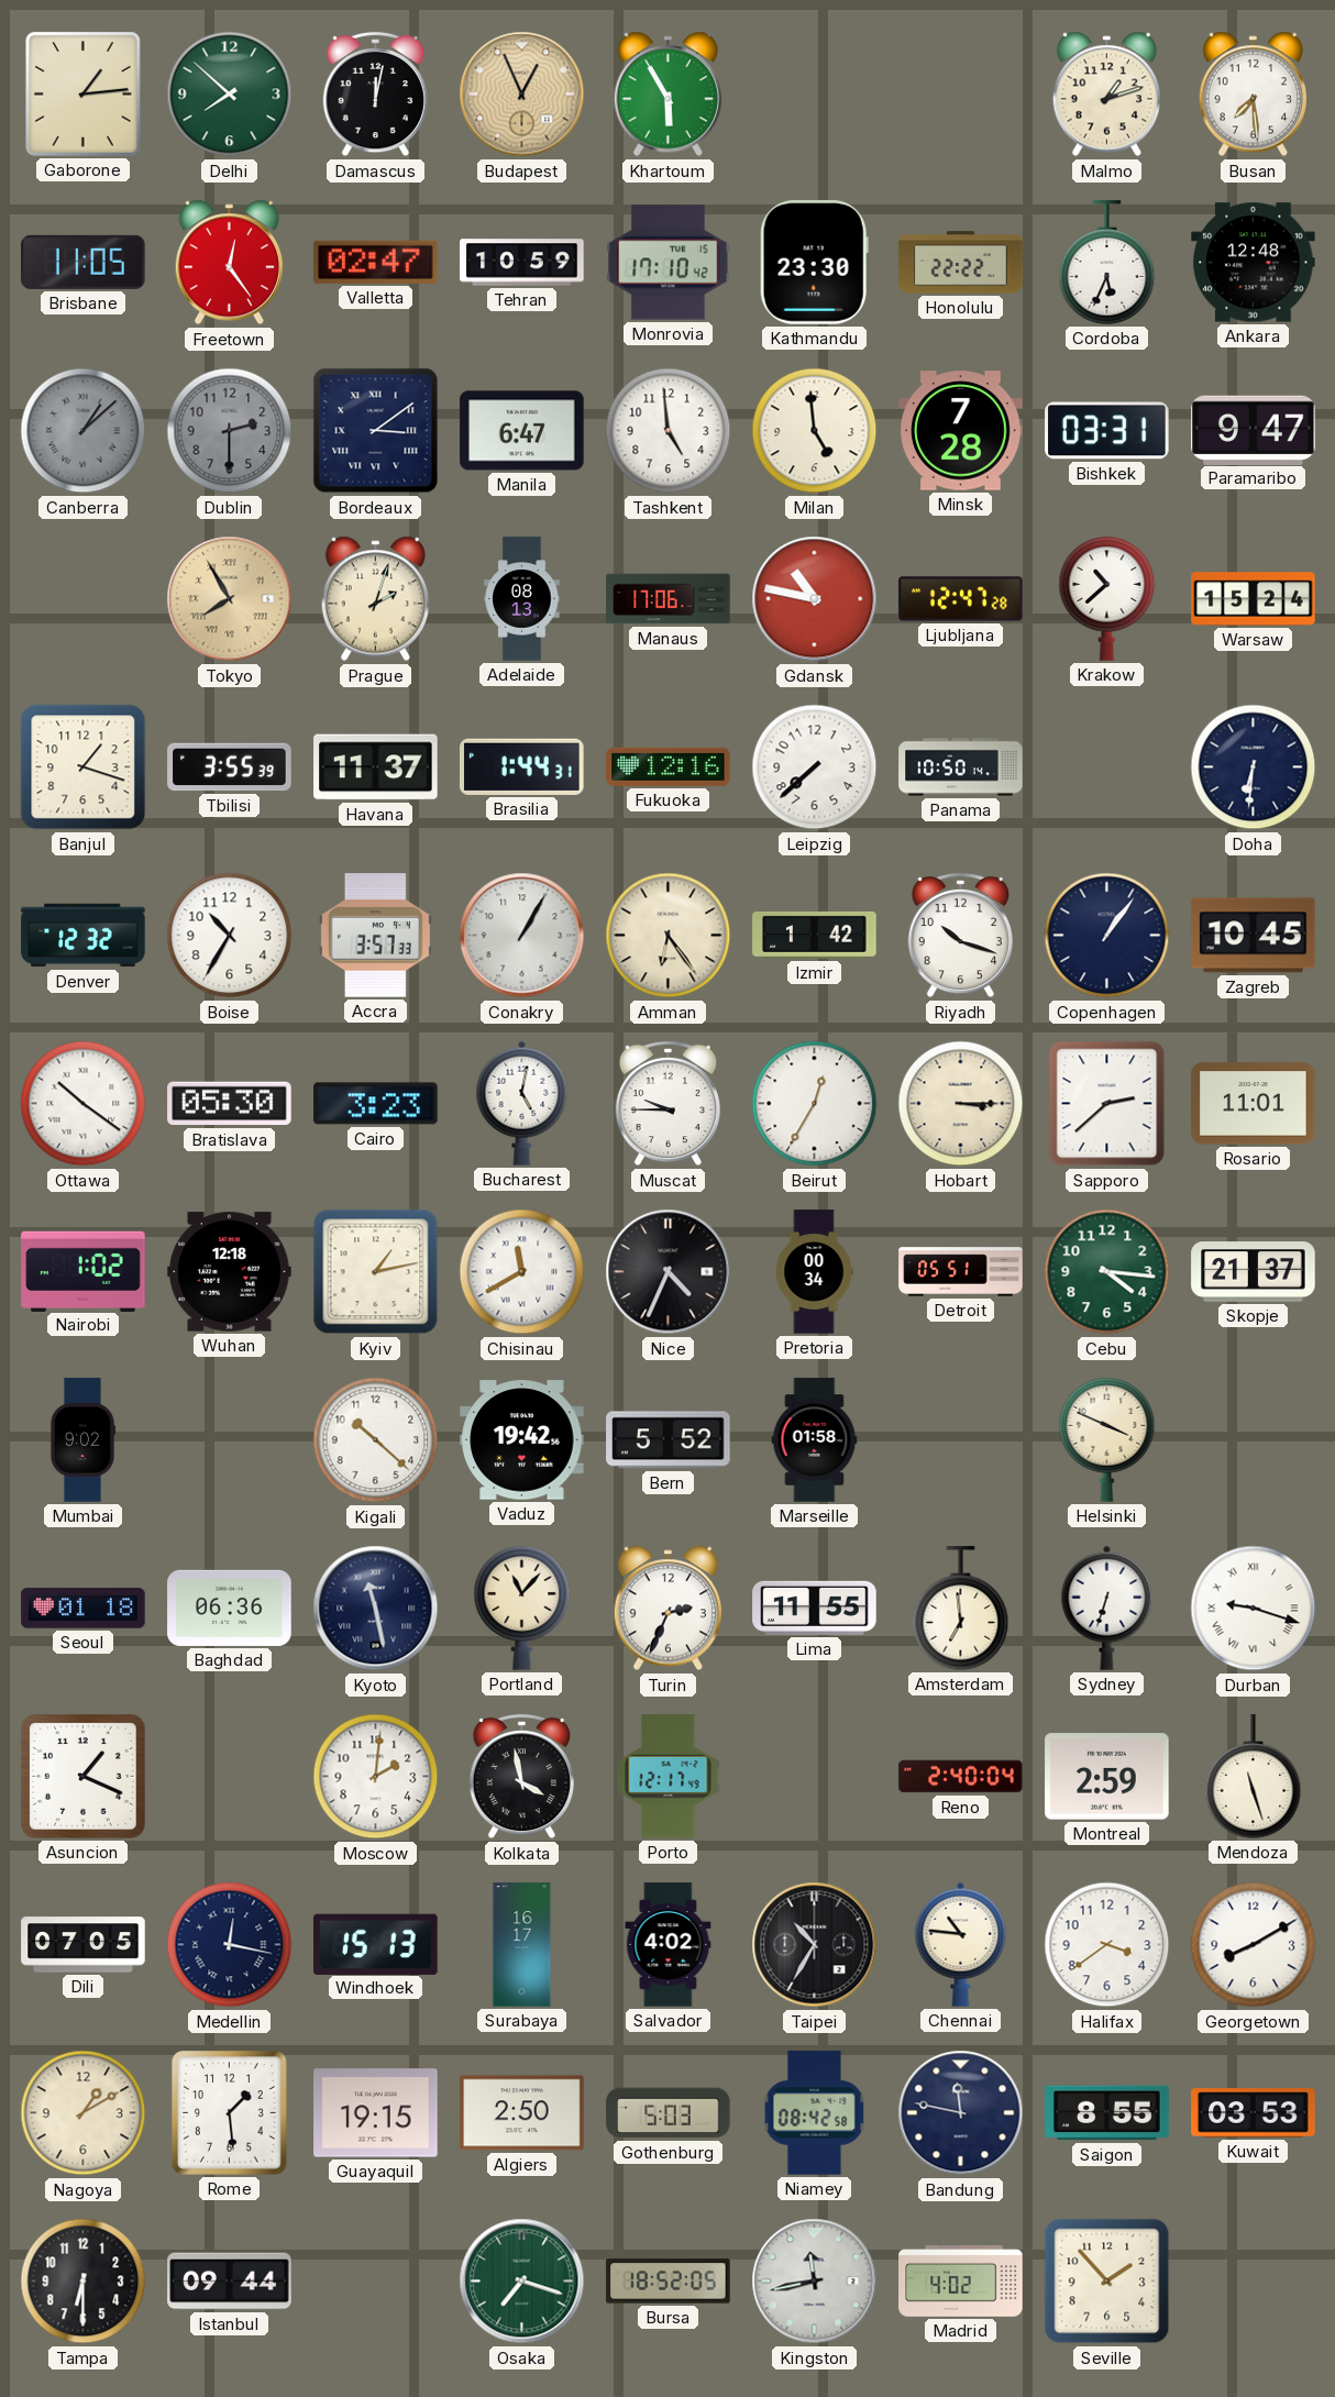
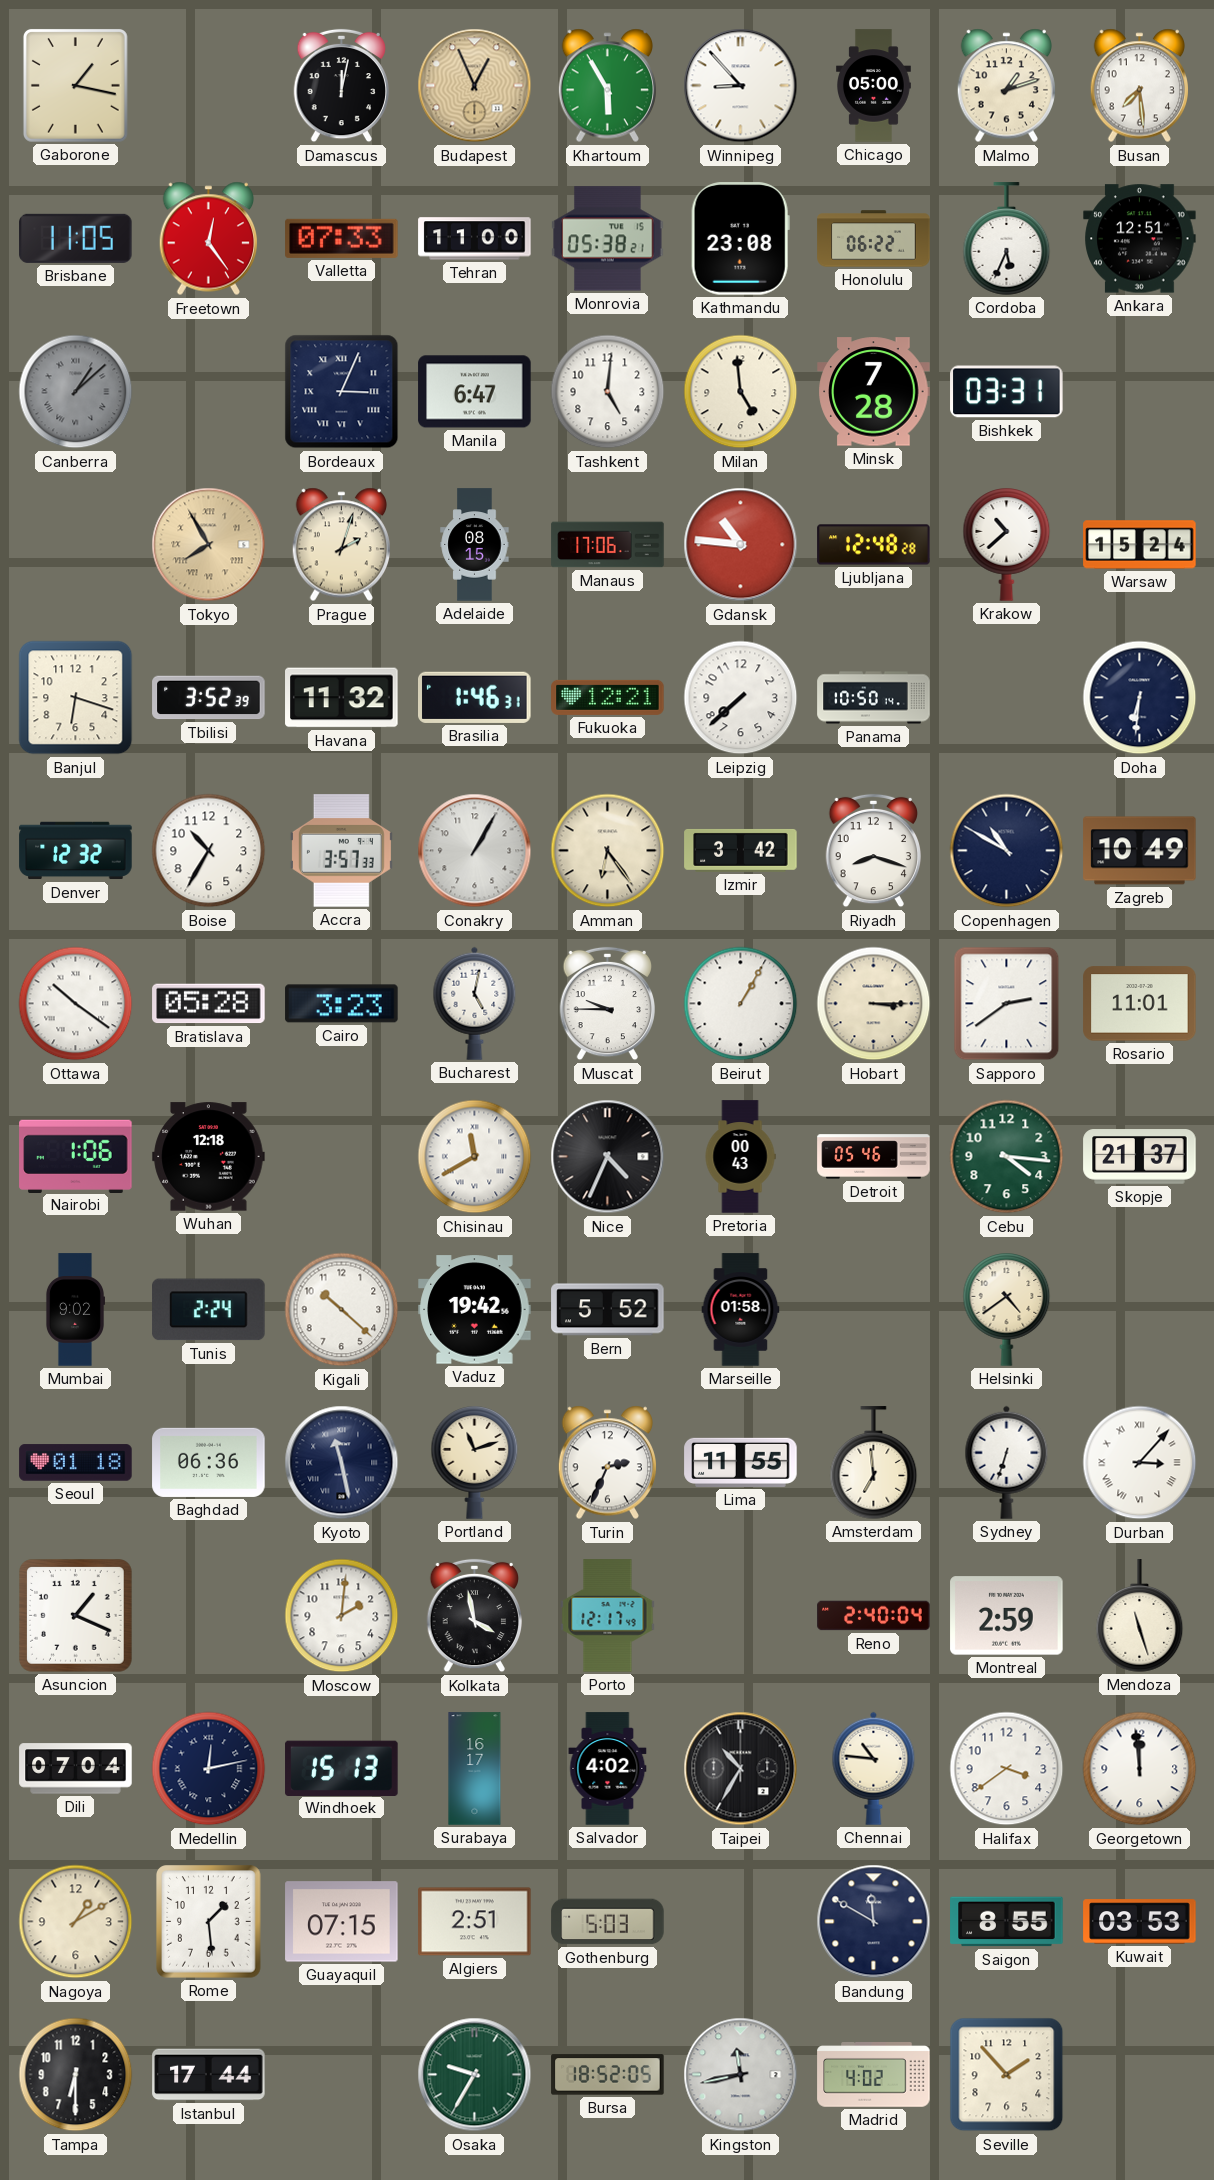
Gaborone: 1:14 -> 1:17
Delhi: 7:52 -> none
Winnipeg: none -> 8:53
Chicago: none -> 05:00
Valletta: 02:47 -> 07:33
Tehran: 10:59 -> 11:00
Monrovia: 17:10 -> 05:38
Kathmandu: 23:30 -> 23:08
Honolulu: 22:22 -> 06:22
Ankara: 12:48 -> 12:51
Dublin: 2:30 -> none
Bordeaux: 3:09 -> 3:04
Tashkent: 4:59 -> 5:01
Paramaribo: 9:47 -> none
Adelaide: 08:13 -> 08:15
Gdansk: 10:47 -> 10:46
Ljubljana: 12:47 -> 12:48
Banjul: 1:18 -> 6:18
Tbilisi: 3:55 -> 3:52
Havana: 11:37 -> 11:32
Brasilia: 1:44 -> 1:46
Fukuoka: 12:16 -> 12:21
Izmir: 1:42 -> 3:42
Riyadh: 10:18 -> 8:18
Copenhagen: 1:06 -> 10:50
Zagreb: 10:45 -> 10:49
Bratislava: 05:30 -> 05:28
Beirut: 12:35 -> 1:05
Sapporo: 2:38 -> 2:39
Nairobi: 1:02 -> 1:06
Kyiv: 1:13 -> none
Pretoria: 00:34 -> 00:43
Detroit: 05:51 -> 05:46
Tunis: none -> 2:24
Helsinki: 3:49 -> 4:39
Portland: 11:07 -> 11:12
Durban: 9:18 -> 3:07
Dili: 07:05 -> 07:04
Medellin: 12:17 -> 12:13
Georgetown: 8:10 -> 11:59
Guayaquil: 19:15 -> 07:15
Algiers: 2:50 -> 2:51
Niamey: 08:42 -> none
Bandung: 11:47 -> 11:50
Istanbul: 09:44 -> 17:44
Osaka: 7:18 -> 9:35
